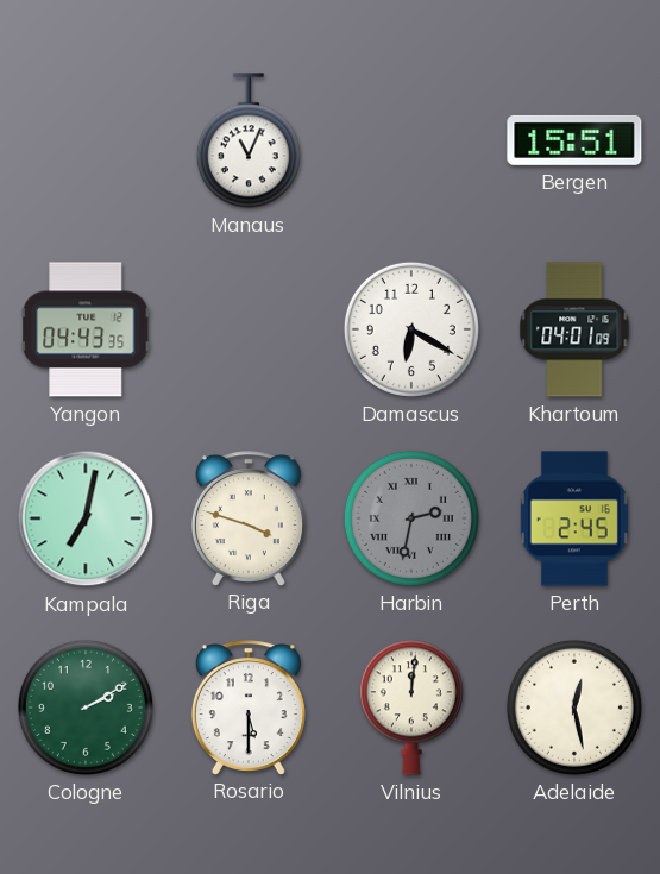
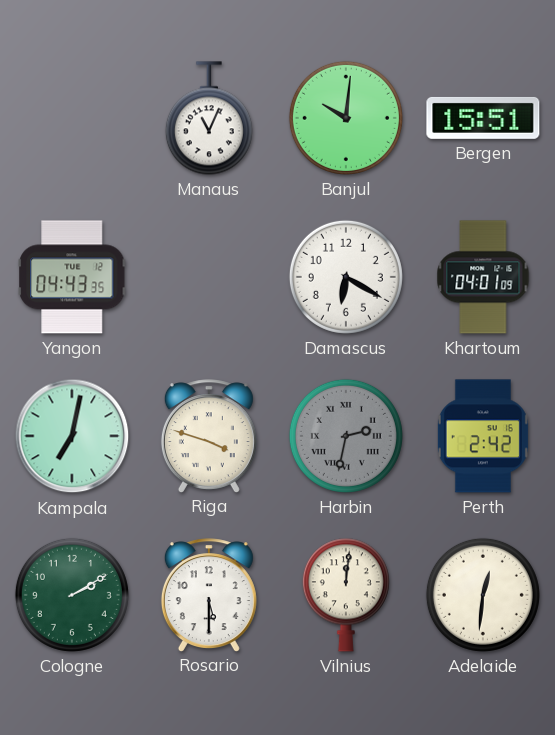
Banjul: none -> 10:01
Perth: 2:45 -> 2:42
Adelaide: 12:28 -> 12:31
